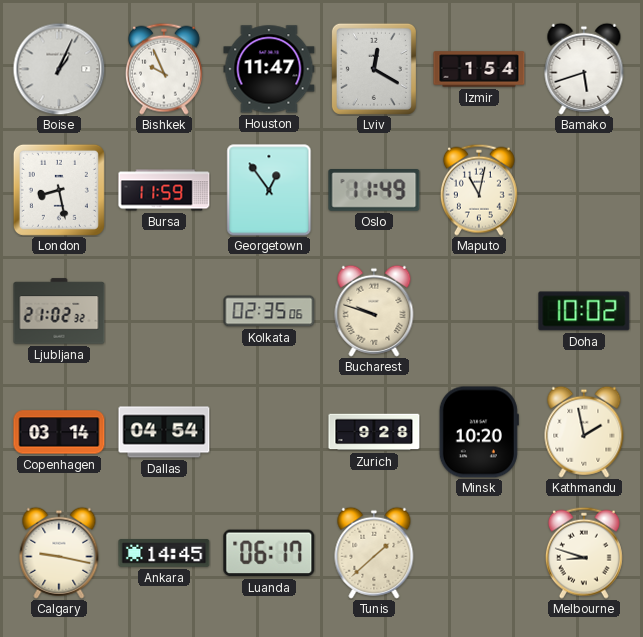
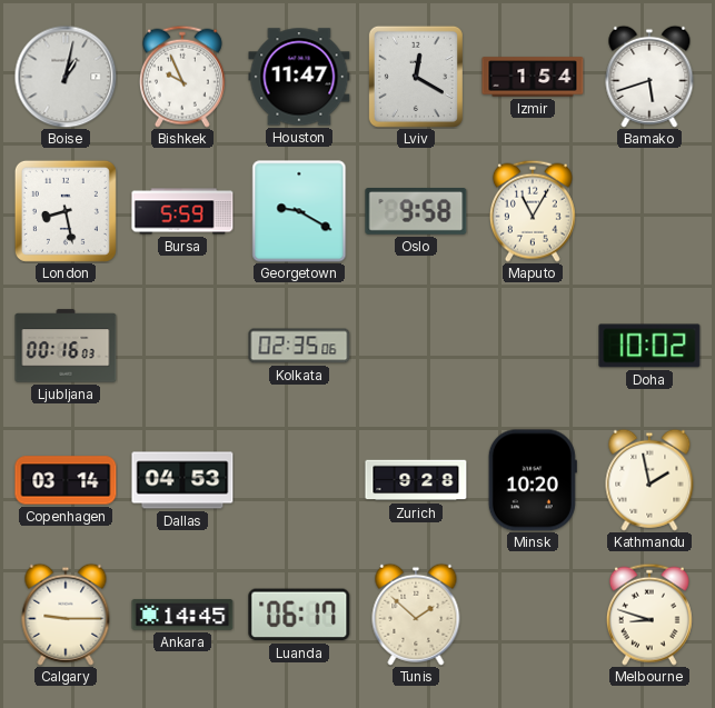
Boise: 1:04 -> 1:02
Bursa: 11:59 -> 5:59
Georgetown: 12:54 -> 9:20
Oslo: 11:49 -> 9:58
Maputo: 11:02 -> 11:05
Ljubljana: 21:02 -> 00:16
Bucharest: 9:48 -> none
Dallas: 04:54 -> 04:53
Calgary: 9:17 -> 9:15
Tunis: 1:38 -> 1:52
